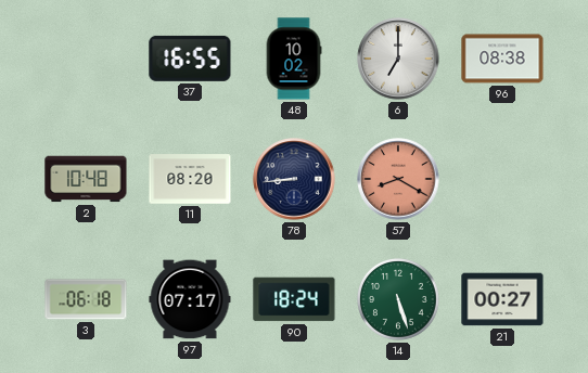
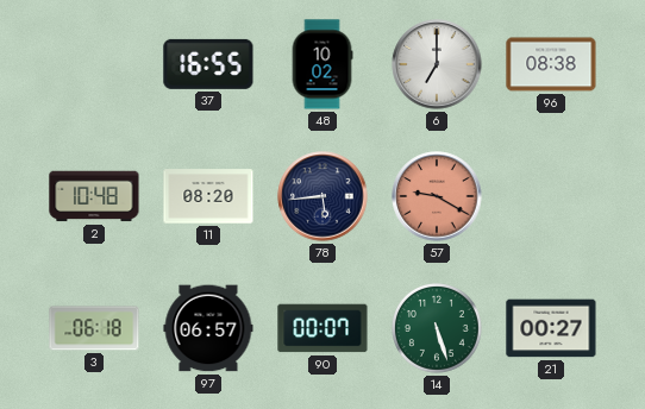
78: 8:44 -> 5:44
57: 8:20 -> 9:20
97: 07:17 -> 06:57
90: 18:24 -> 00:07
